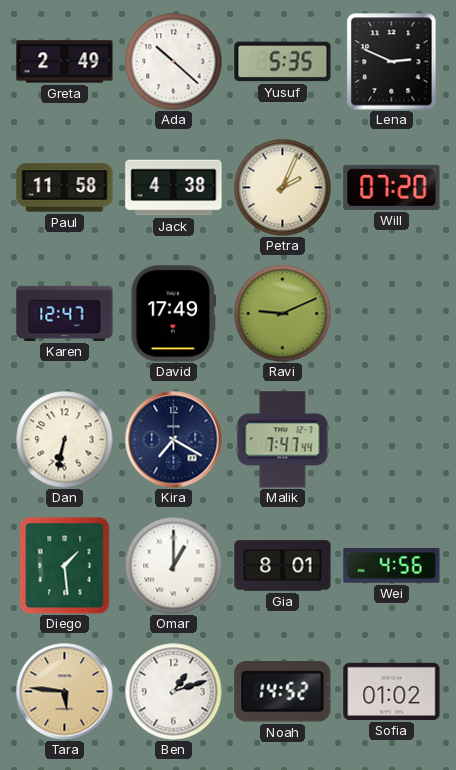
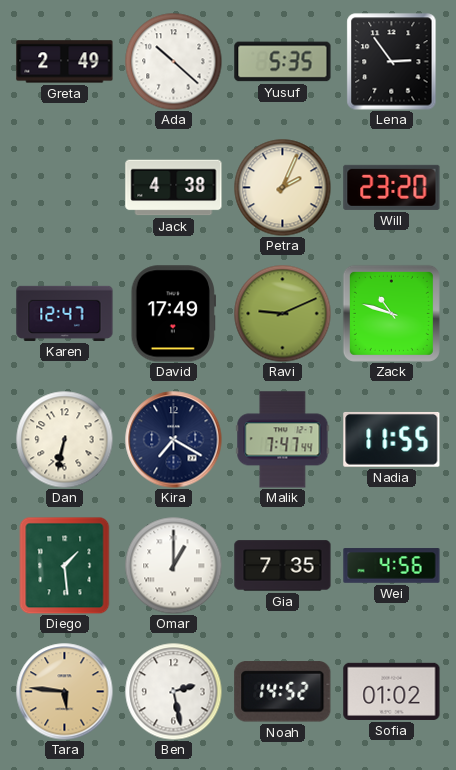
Lena: 2:49 -> 2:54
Paul: 11:58 -> none
Will: 07:20 -> 23:20
Zack: none -> 10:48
Nadia: none -> 11:55
Gia: 8:01 -> 7:35
Ben: 1:12 -> 2:28
